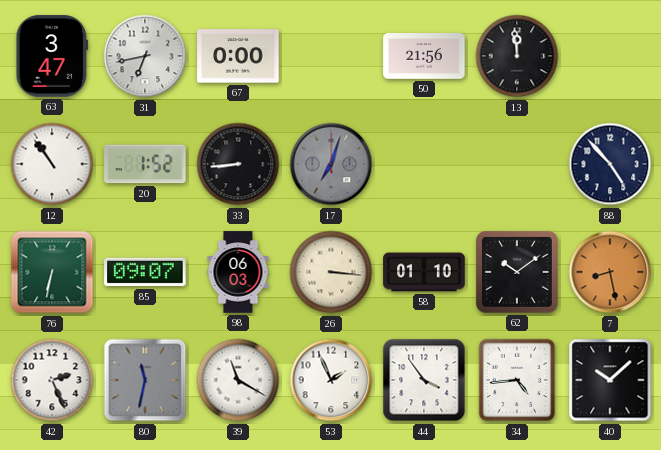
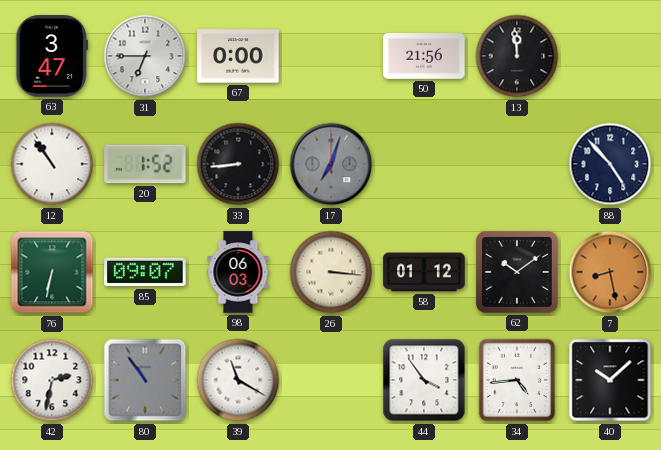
31: 6:43 -> 6:45
58: 01:10 -> 01:12
42: 2:26 -> 2:32
80: 11:32 -> 10:54
53: 1:56 -> none
